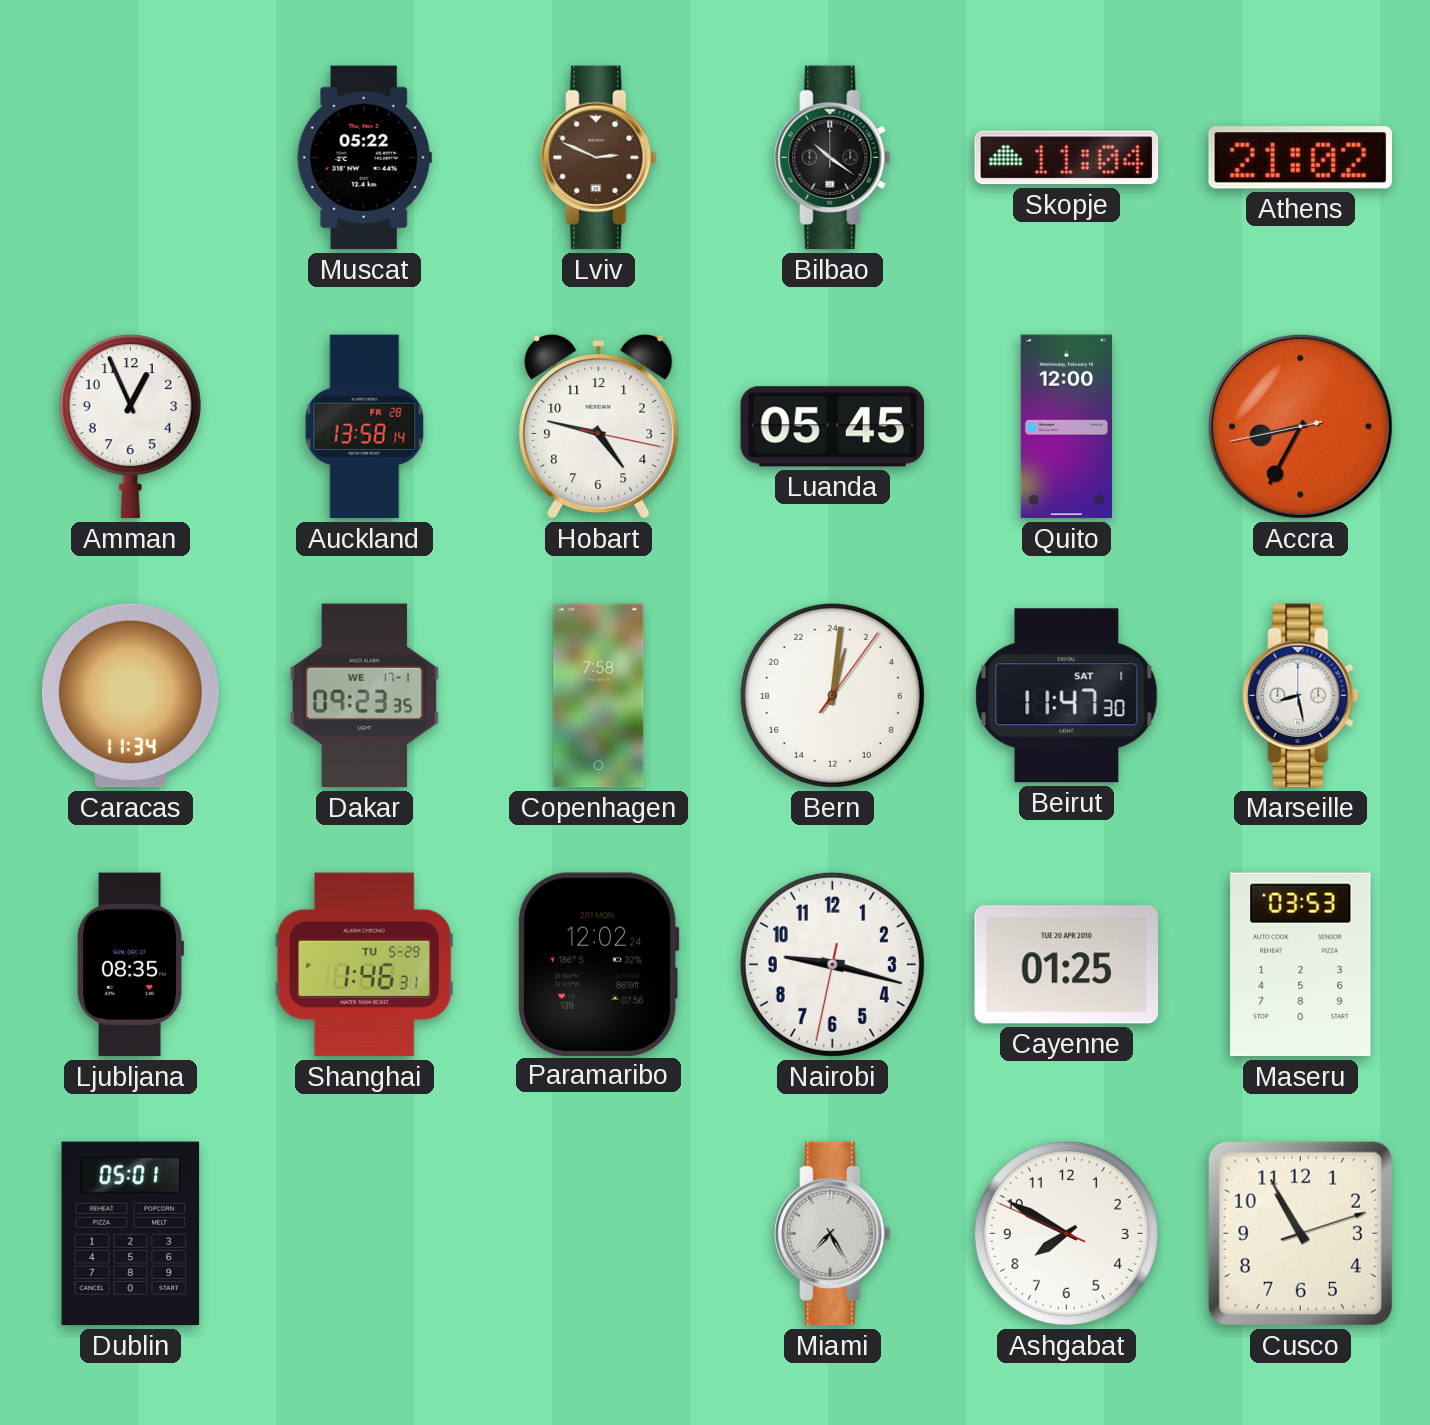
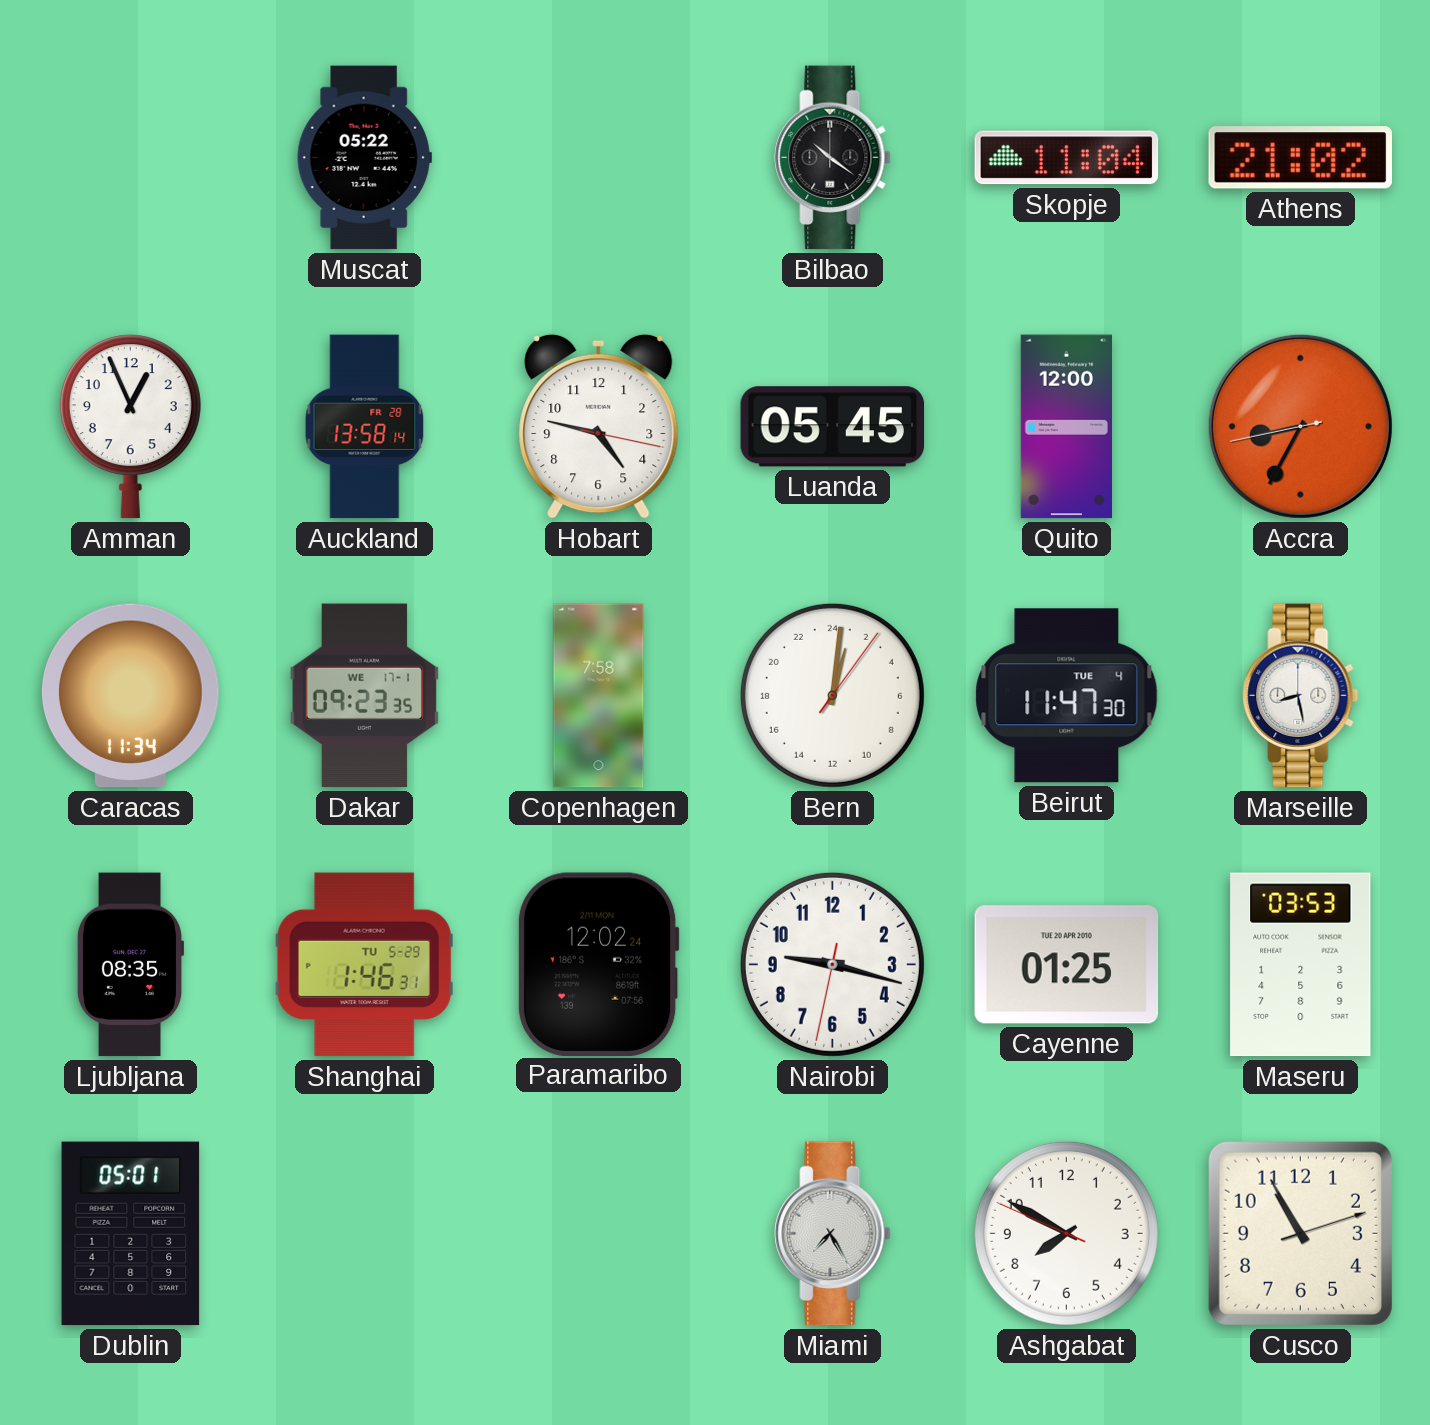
Lviv: 2:49 -> none
Beirut date: SAT 1 -> TUE 4
